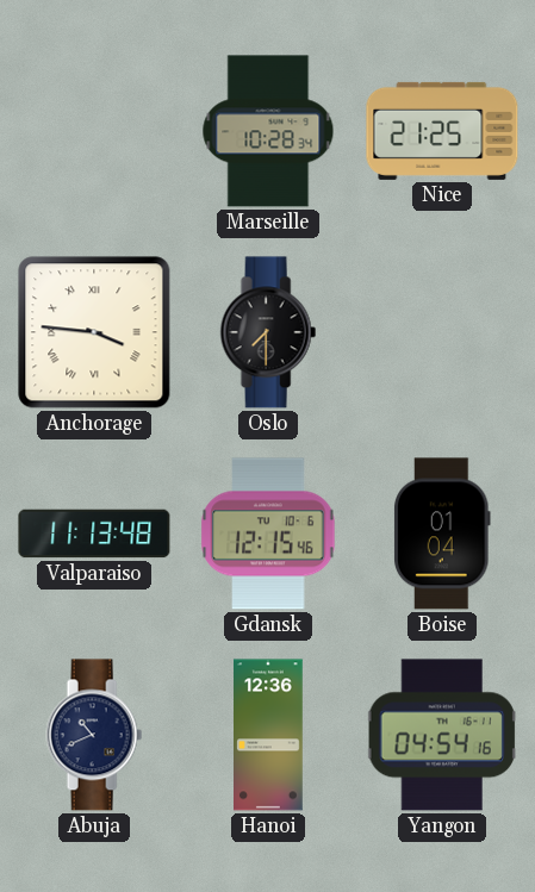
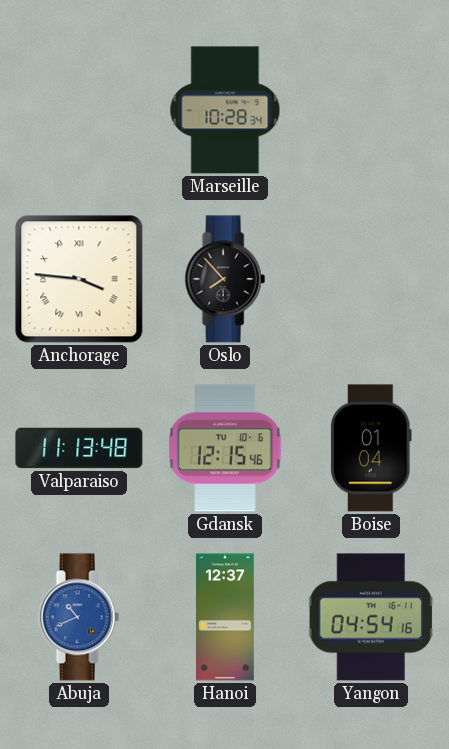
Nice: 21:25 -> none
Oslo: 7:30 -> 7:53
Abuja dial: navy -> blue
Hanoi: 12:36 -> 12:37
